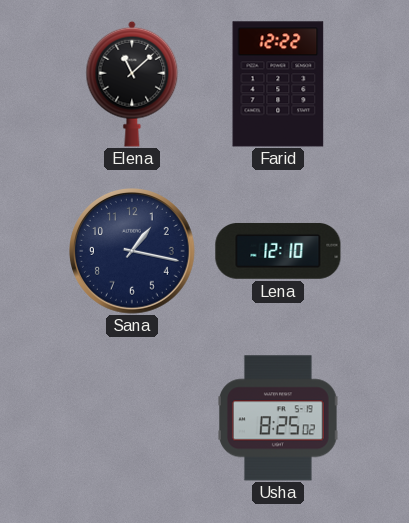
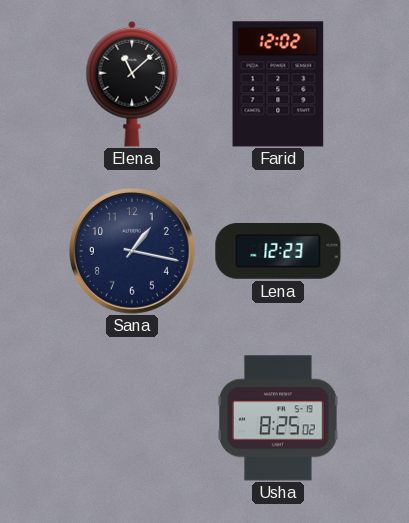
Farid: 12:22 -> 12:02
Lena: 12:10 -> 12:23
